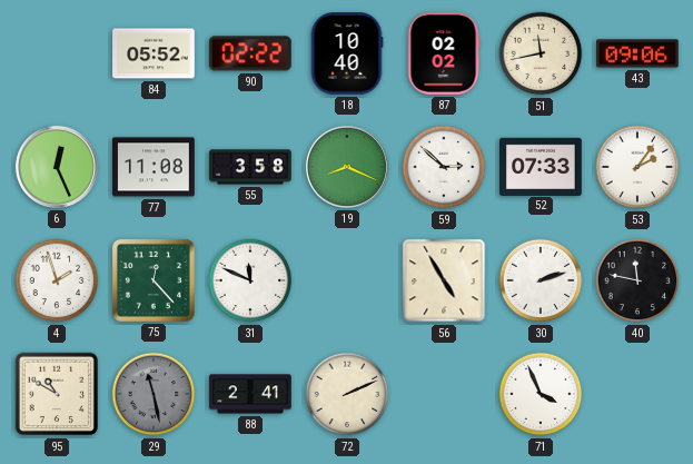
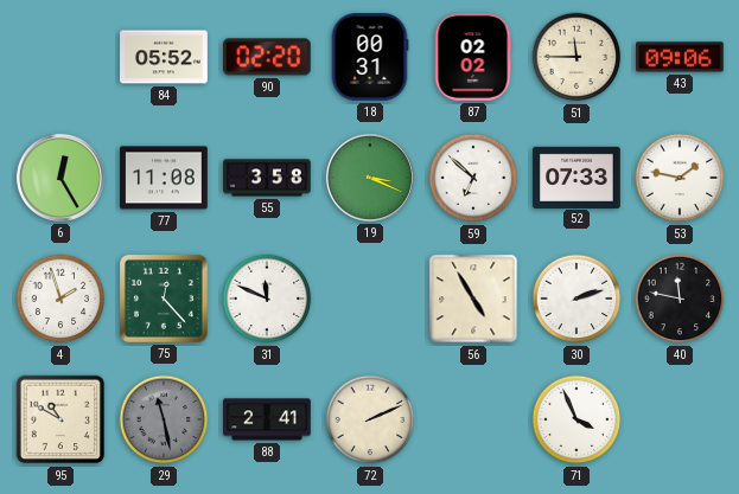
90: 02:22 -> 02:20
18: 10:40 -> 00:31
51: 11:43 -> 11:45
6: 12:26 -> 12:25
19: 8:19 -> 3:19
59: 2:52 -> 6:52
53: 2:06 -> 1:47
